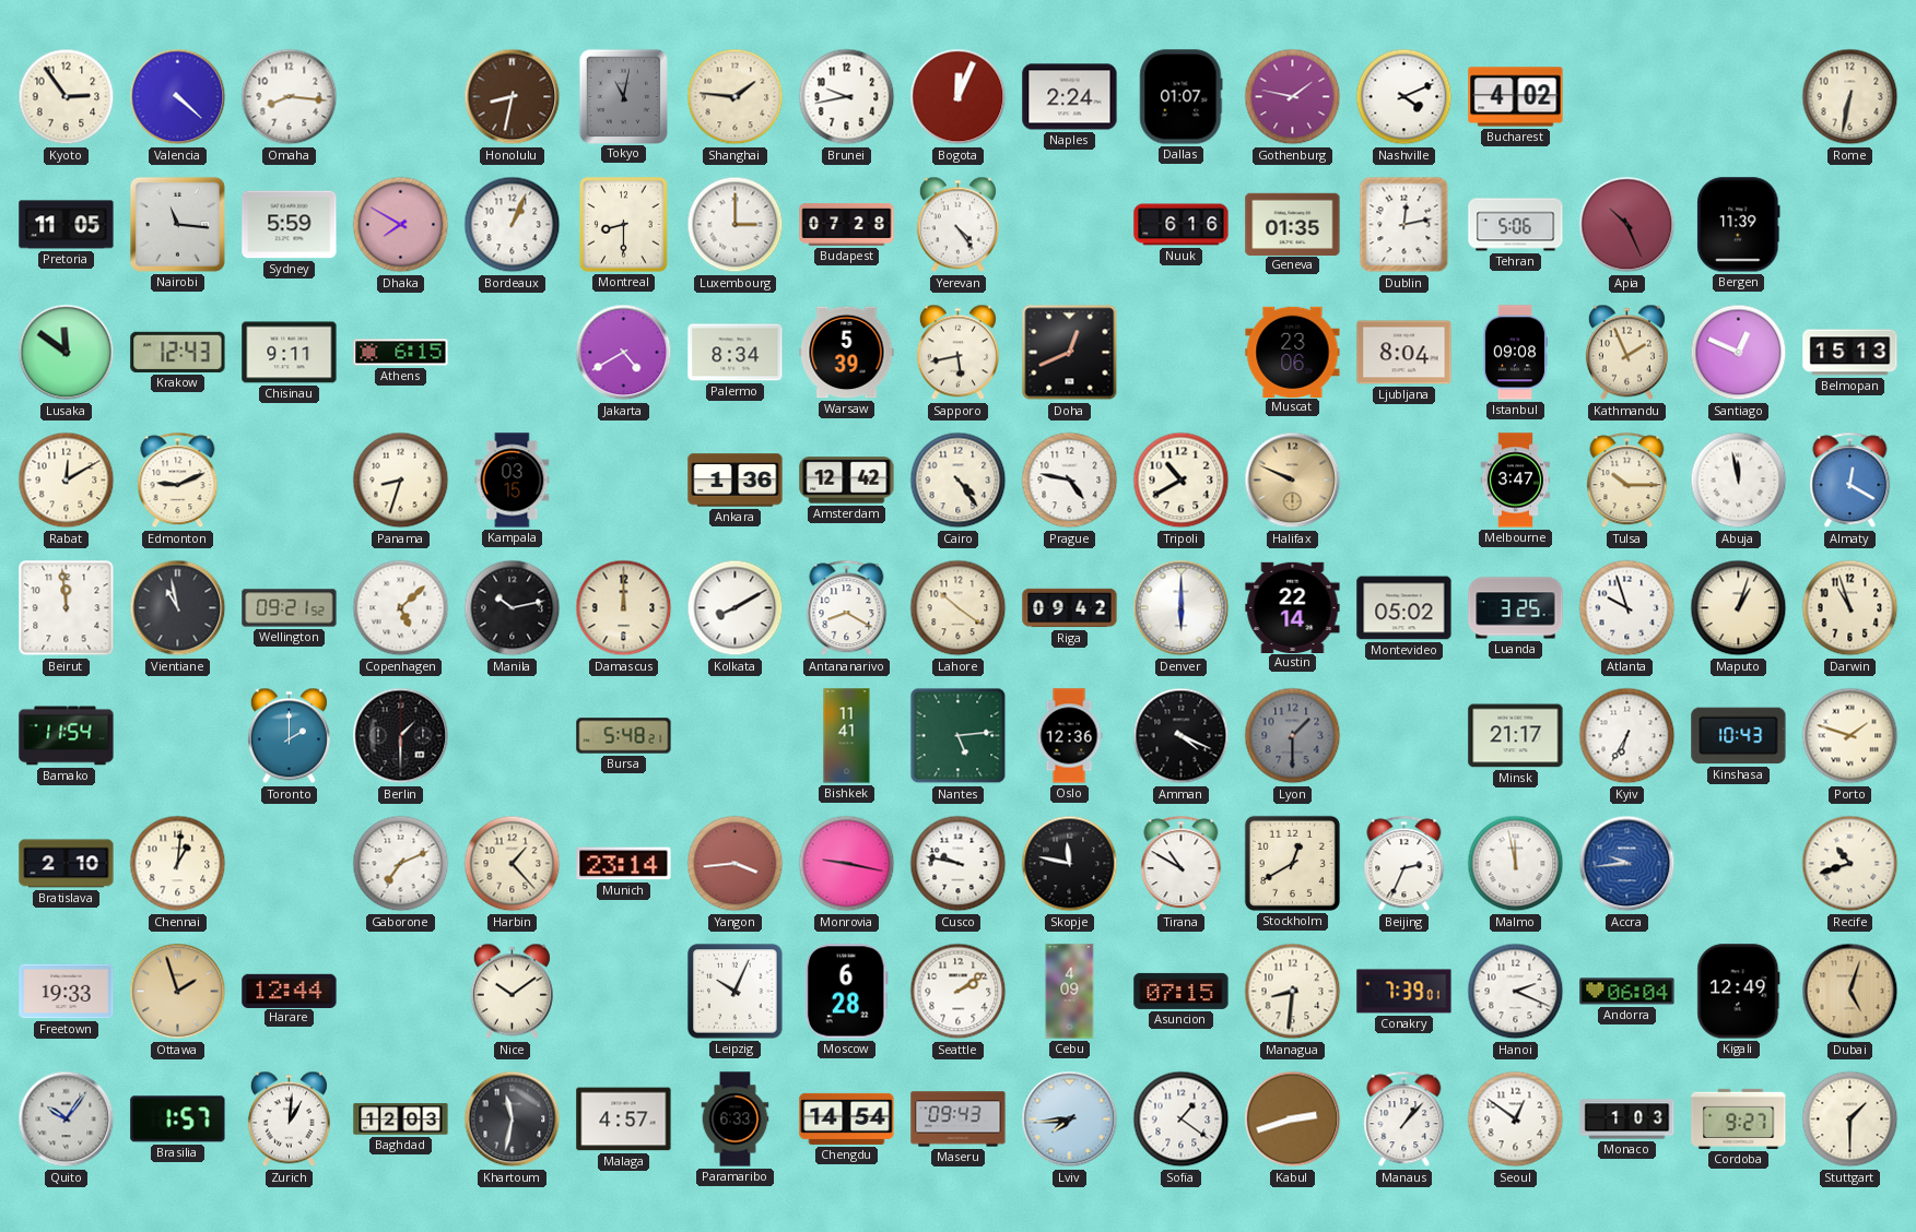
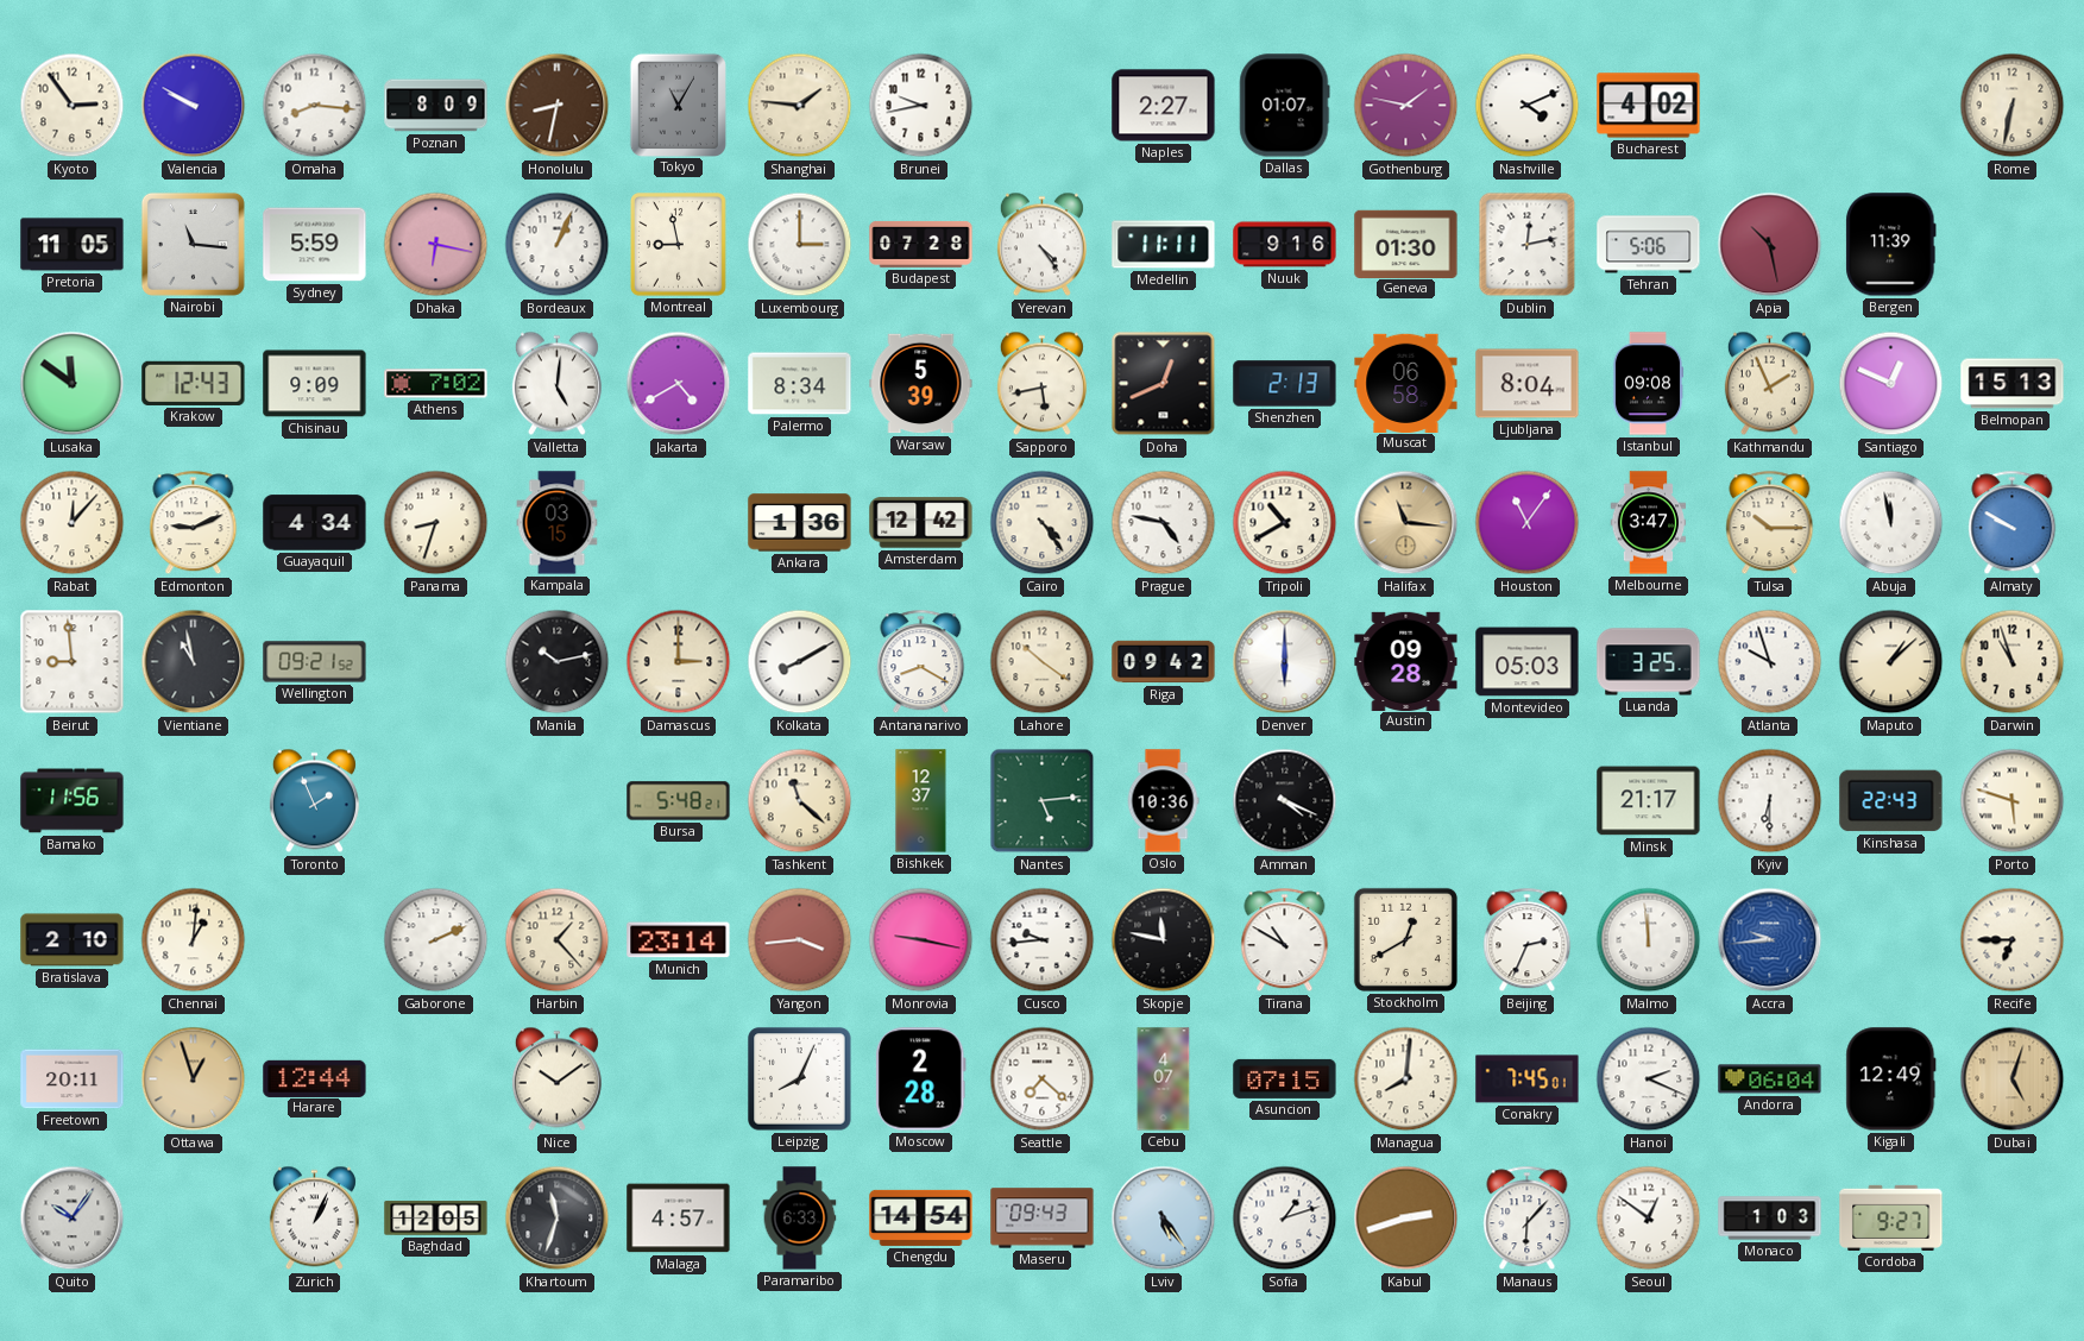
Valencia: 4:22 -> 9:50
Poznan: none -> 8:09
Tokyo: 11:02 -> 11:05
Bogota: 12:04 -> none
Naples: 2:24 -> 2:27
Dhaka: 7:50 -> 6:17
Montreal: 8:30 -> 8:58
Medellin: none -> 11:11
Nuuk: 6:16 -> 9:16
Geneva: 01:35 -> 01:30
Apia: 10:26 -> 10:28
Chisinau: 9:11 -> 9:09
Athens: 6:15 -> 7:02
Valletta: none -> 5:01
Shenzhen: none -> 2:13
Muscat: 23:06 -> 06:58
Rabat: 12:10 -> 12:07
Guayaquil: none -> 4:34
Halifax: 9:49 -> 11:16
Houston: none -> 11:06
Almaty: 12:20 -> 9:50
Beirut: 11:59 -> 8:59
Copenhagen: 5:08 -> none
Damascus: 12:00 -> 3:00
Austin: 22:14 -> 09:28
Montevideo: 05:02 -> 05:03
Maputo: 1:03 -> 1:08
Bamako: 11:54 -> 11:56
Toronto: 2:00 -> 1:56
Berlin: 1:30 -> none
Tashkent: none -> 11:22
Bishkek: 11:41 -> 12:37
Oslo: 12:36 -> 10:36
Lyon: 1:30 -> none
Kyiv: 6:35 -> 6:30
Kinshasa: 10:43 -> 22:43
Porto: 1:48 -> 5:48
Gaborone: 7:11 -> 2:11
Cusco: 9:47 -> 9:44
Malmo: 11:58 -> 11:59
Recife: 10:42 -> 6:45
Freetown: 19:33 -> 20:11
Ottawa: 1:57 -> 12:57
Leipzig: 10:04 -> 8:04
Moscow: 6:28 -> 2:28
Seattle: 2:09 -> 7:22
Cebu: 4:09 -> 4:07
Managua: 8:31 -> 8:01
Conakry: 7:39 -> 7:45
Brasilia: 1:57 -> none
Zurich: 1:01 -> 1:04
Baghdad: 12:03 -> 12:05
Khartoum: 11:32 -> 11:33
Lviv: 7:44 -> 5:24
Sofia: 1:21 -> 1:12
Manaus: 1:07 -> 6:07
Stuttgart: 1:30 -> none
